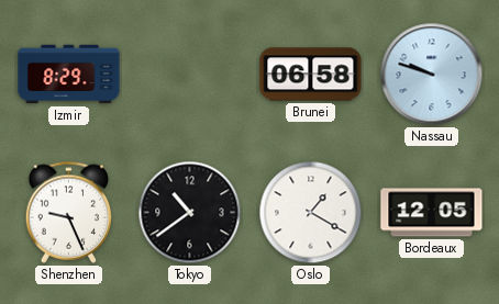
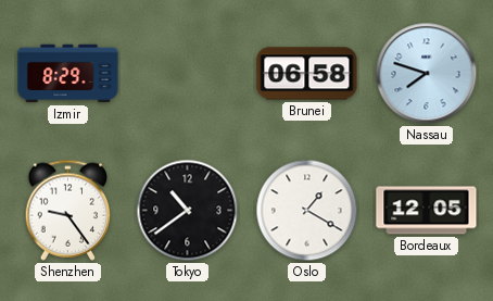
Nassau: 9:48 -> 7:48
Shenzhen: 9:26 -> 9:24
